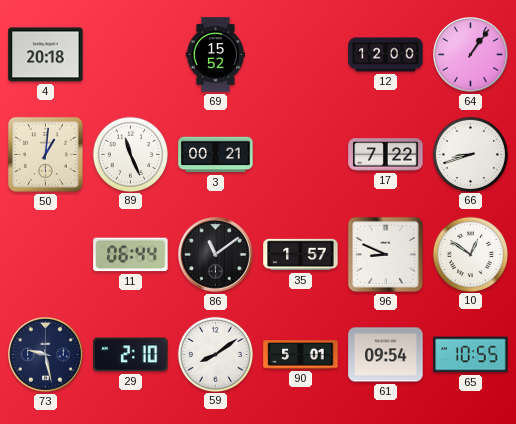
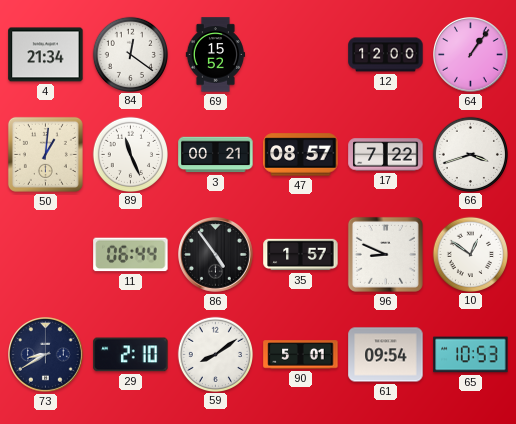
4: 20:18 -> 21:34
84: none -> 12:21
47: none -> 08:57
66: 8:42 -> 3:42
86: 11:09 -> 4:54
73: 9:28 -> 8:40
65: 10:55 -> 10:53
